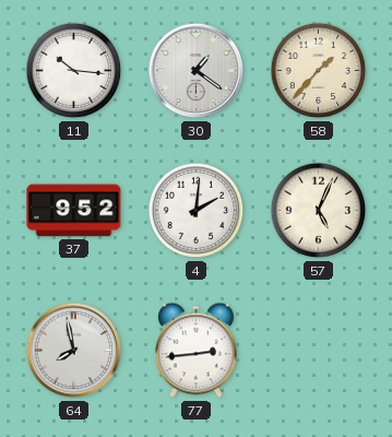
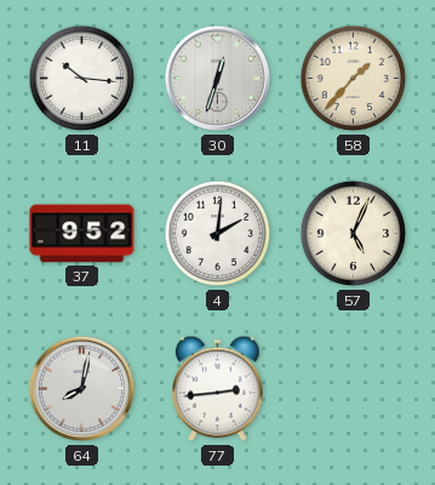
30: 1:21 -> 12:33
64: 7:58 -> 8:02
